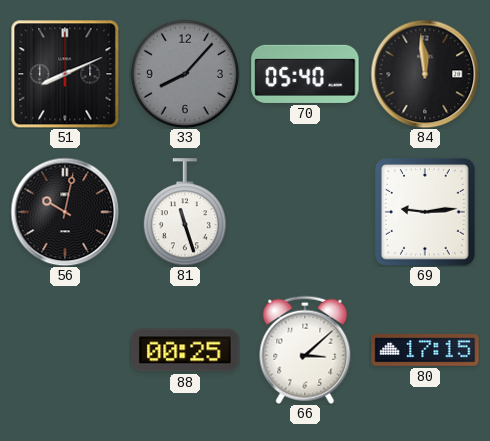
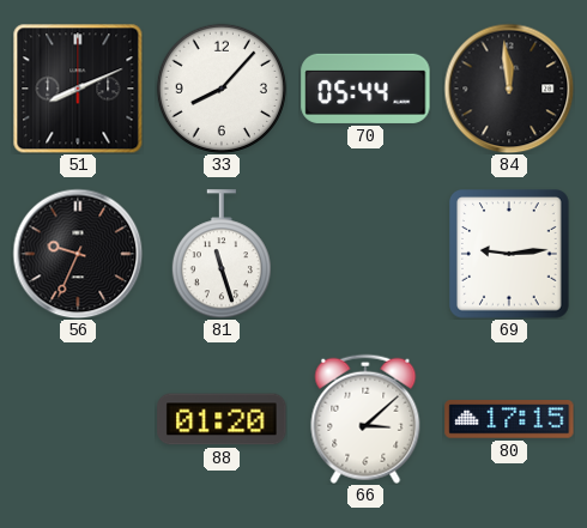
33 dial: grey -> white
70: 05:40 -> 05:44
56: 10:02 -> 9:34
88: 00:25 -> 01:20
